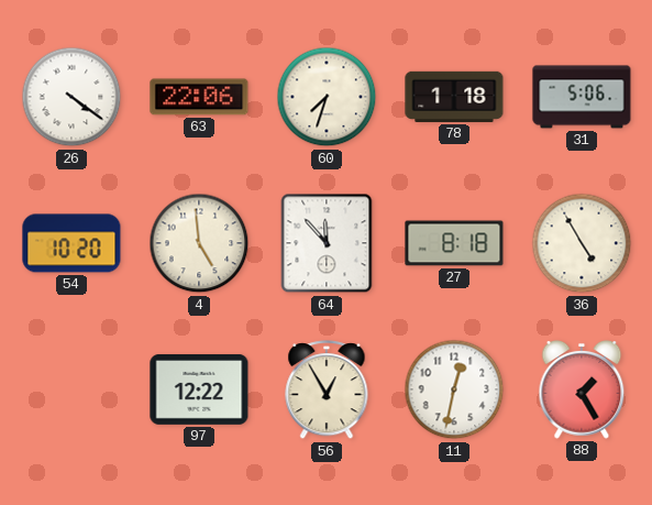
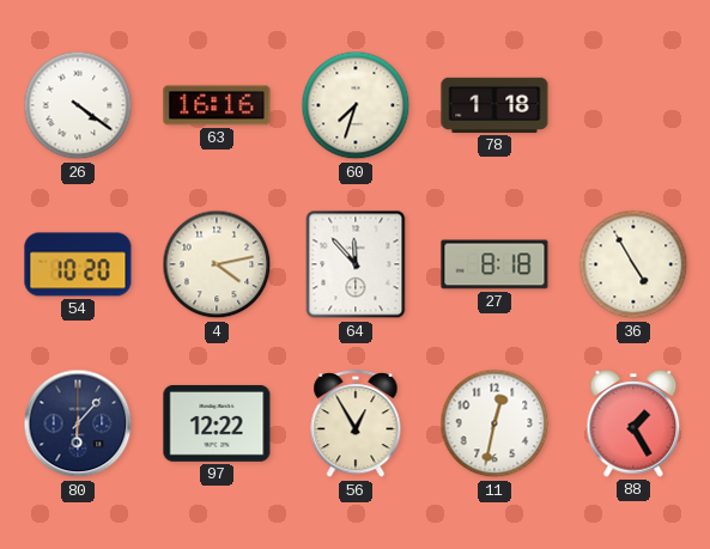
63: 22:06 -> 16:16
31: 5:06 -> none
4: 4:59 -> 4:13
80: none -> 6:07
